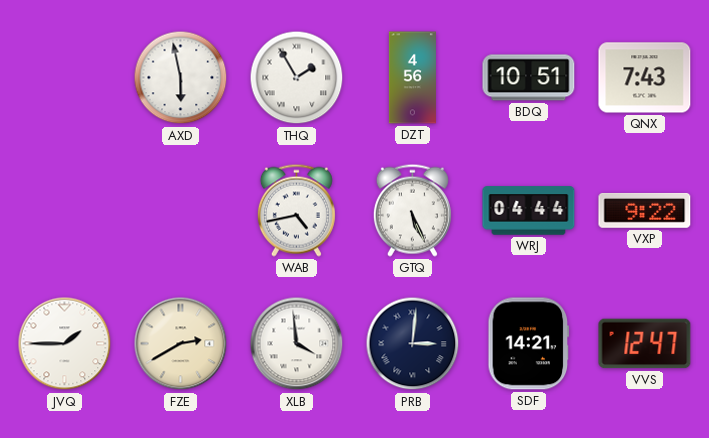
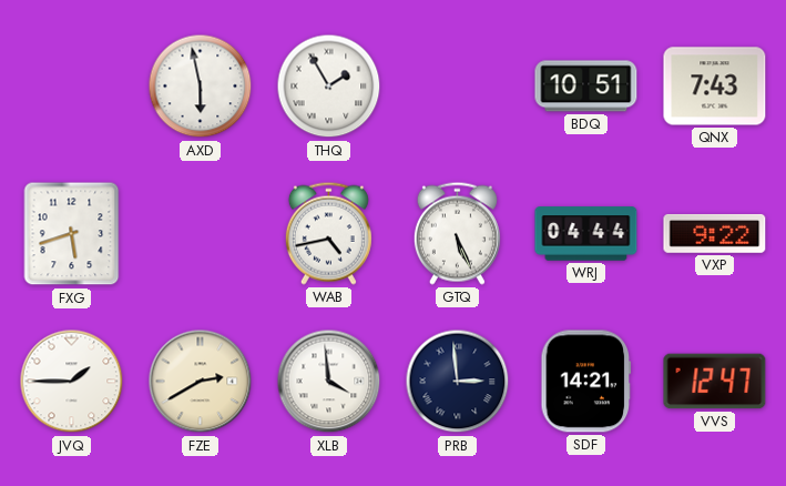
DZT: 4:56 -> none
FXG: none -> 5:42
PRB: 3:01 -> 2:59
